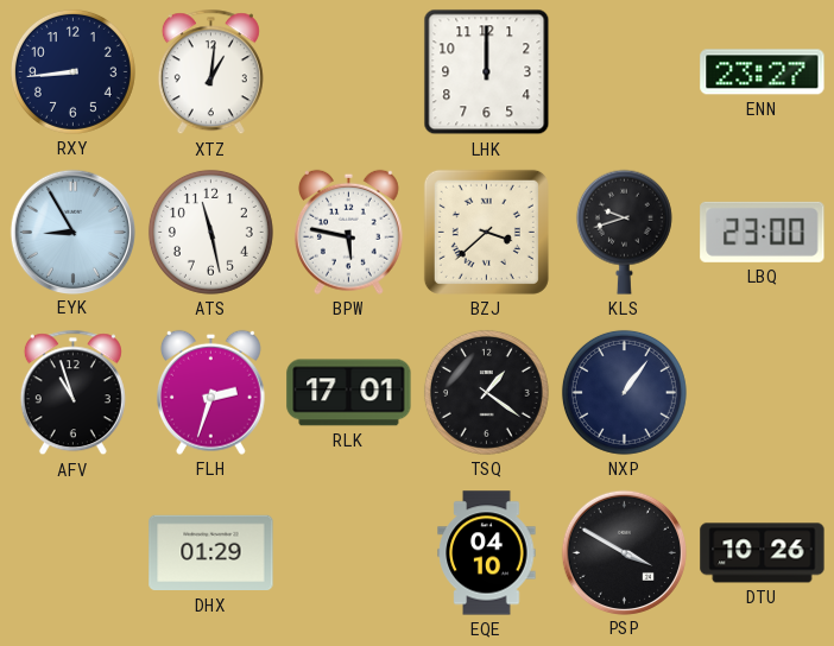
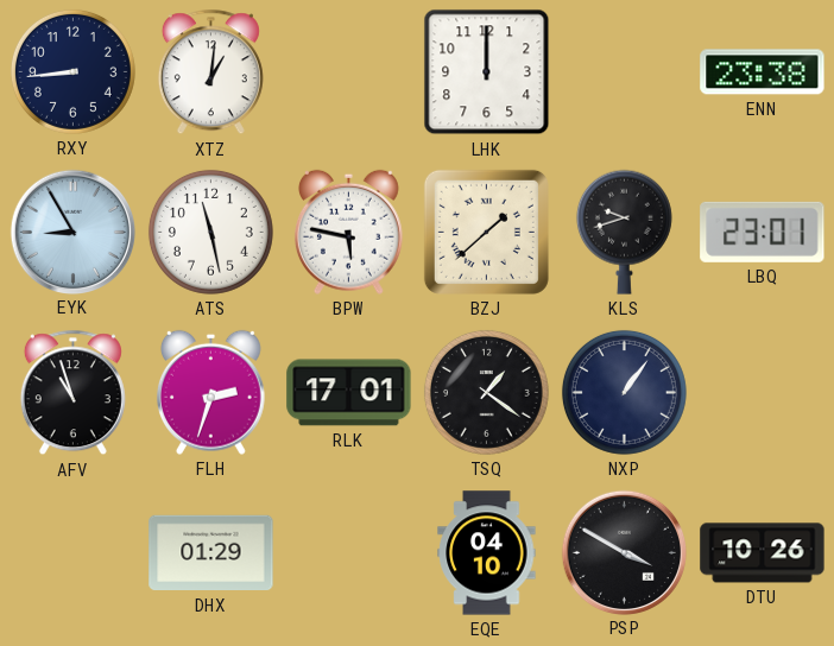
ENN: 23:27 -> 23:38
BZJ: 3:38 -> 1:38
LBQ: 23:00 -> 23:01
